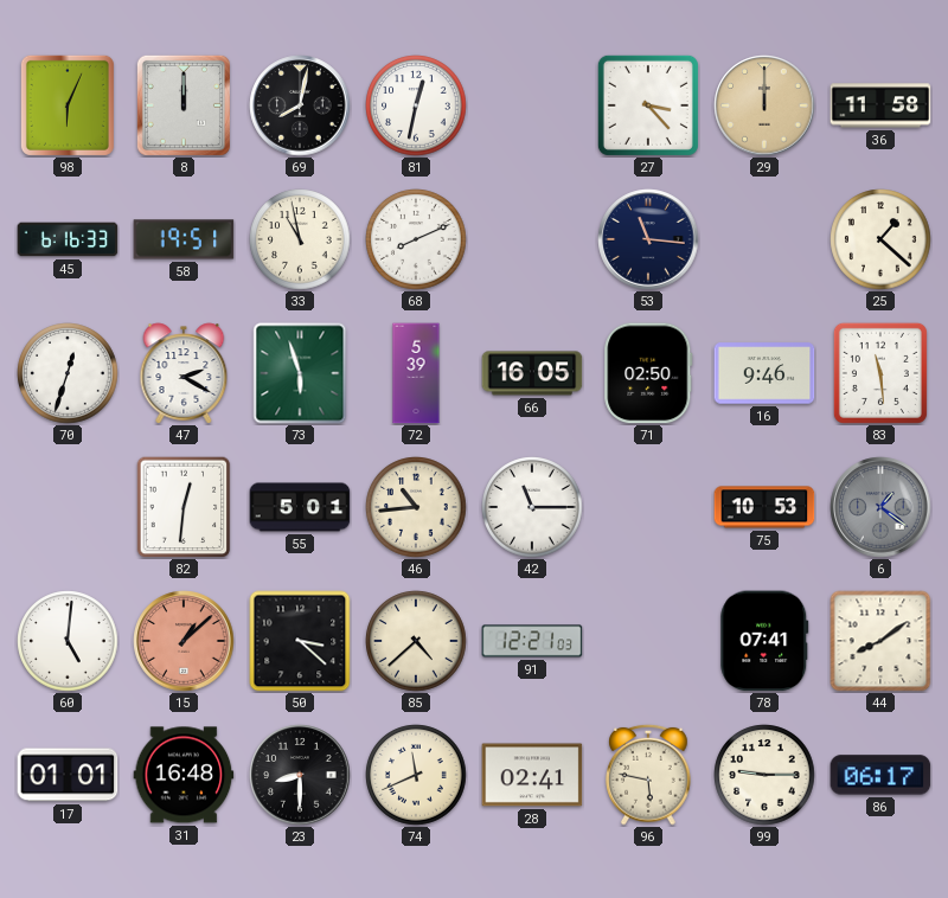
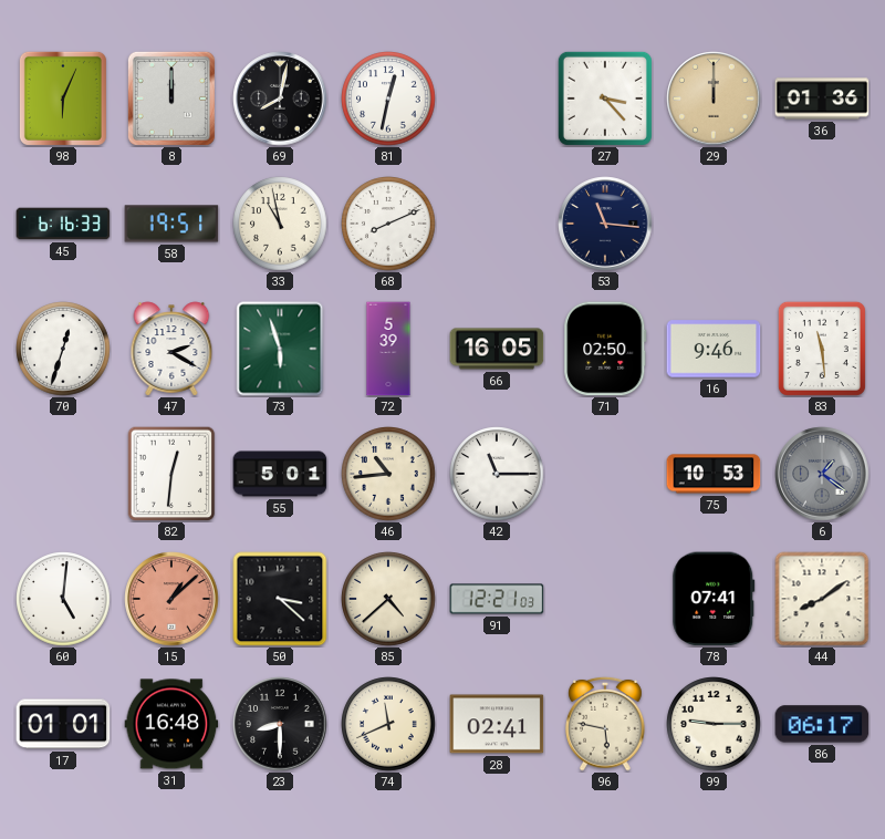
36: 11:58 -> 01:36
25: 1:22 -> none
